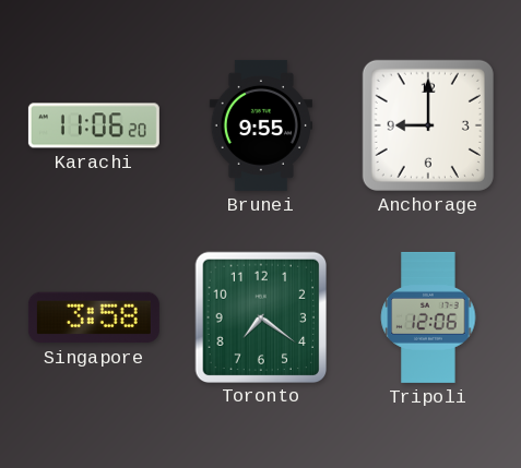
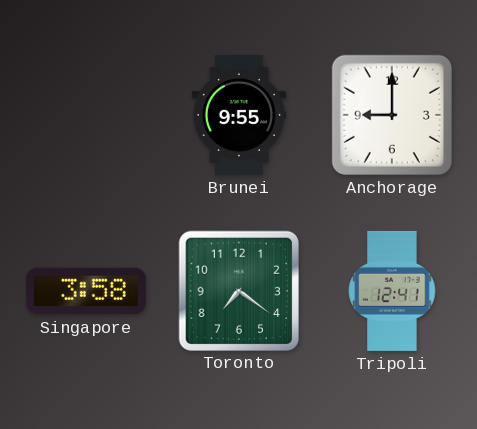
Karachi: 11:06 -> none
Tripoli: 12:06 -> 12:41
